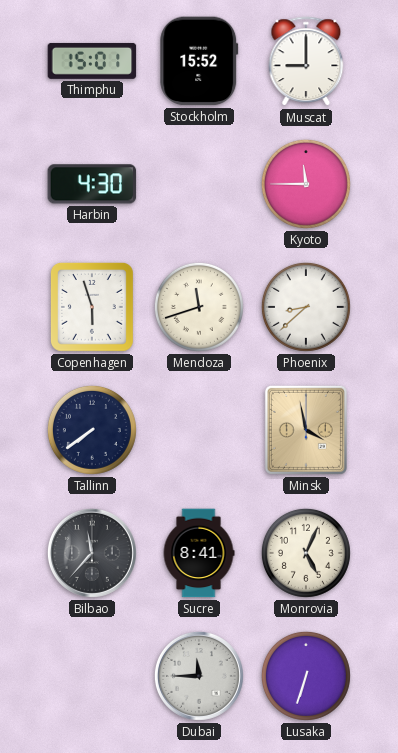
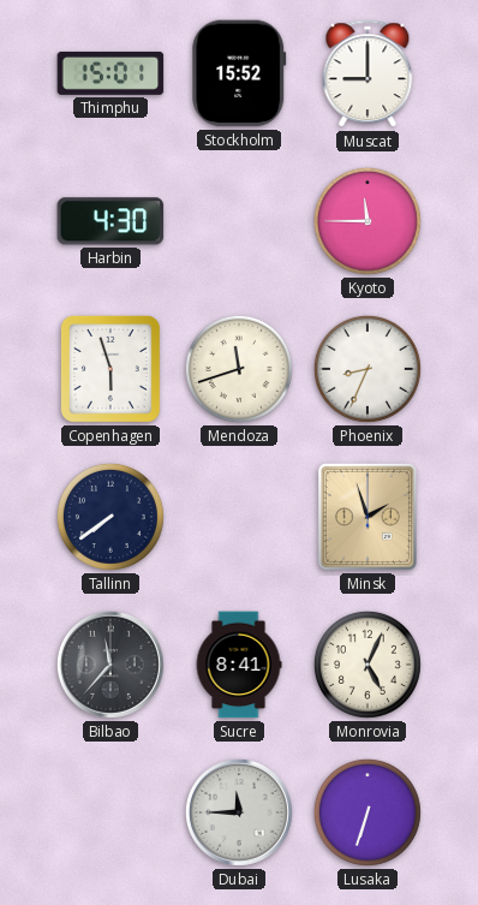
Phoenix: 8:38 -> 8:34
Minsk: 3:58 -> 1:57
